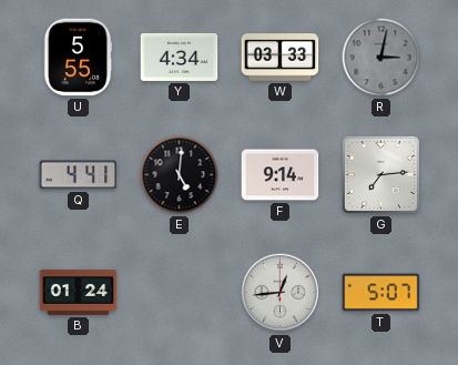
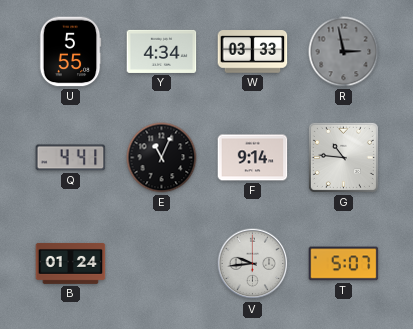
R: 3:02 -> 2:58
E: 5:01 -> 11:04
G: 7:14 -> 10:46
V: 12:44 -> 9:44
